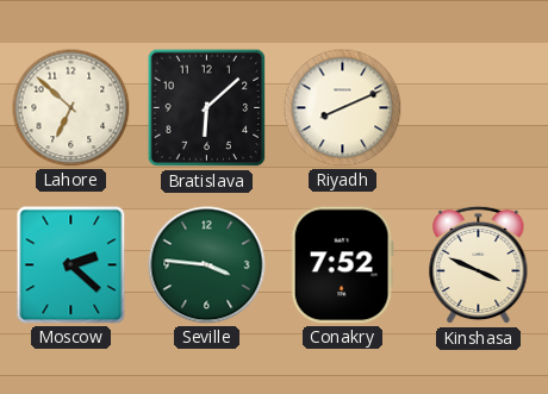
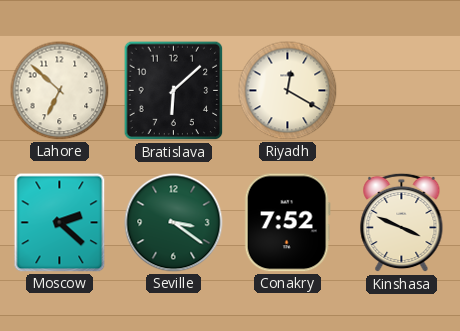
Riyadh: 8:11 -> 12:20
Seville: 3:46 -> 3:21
